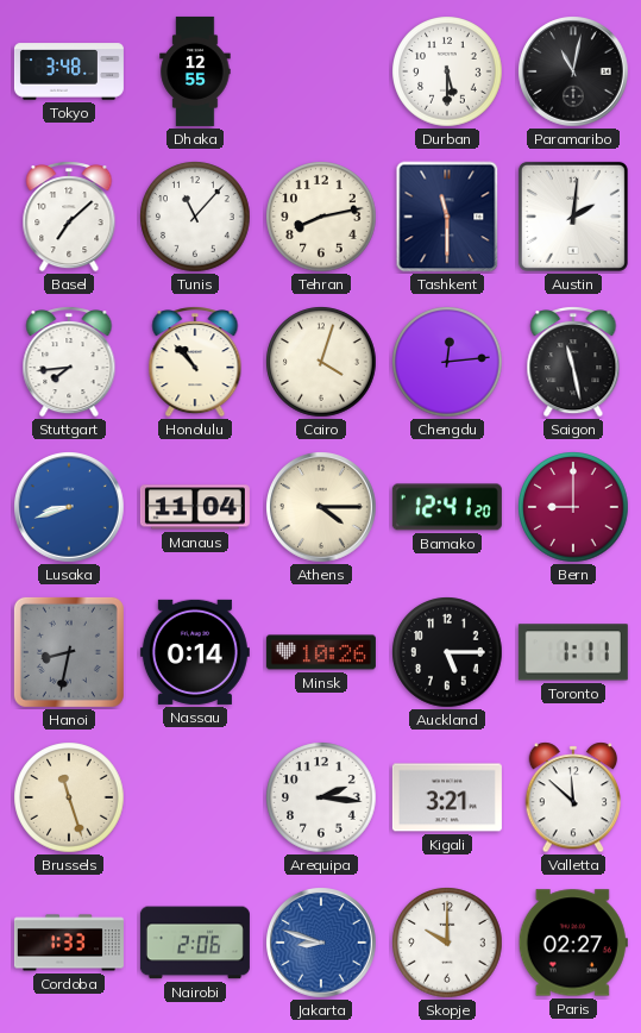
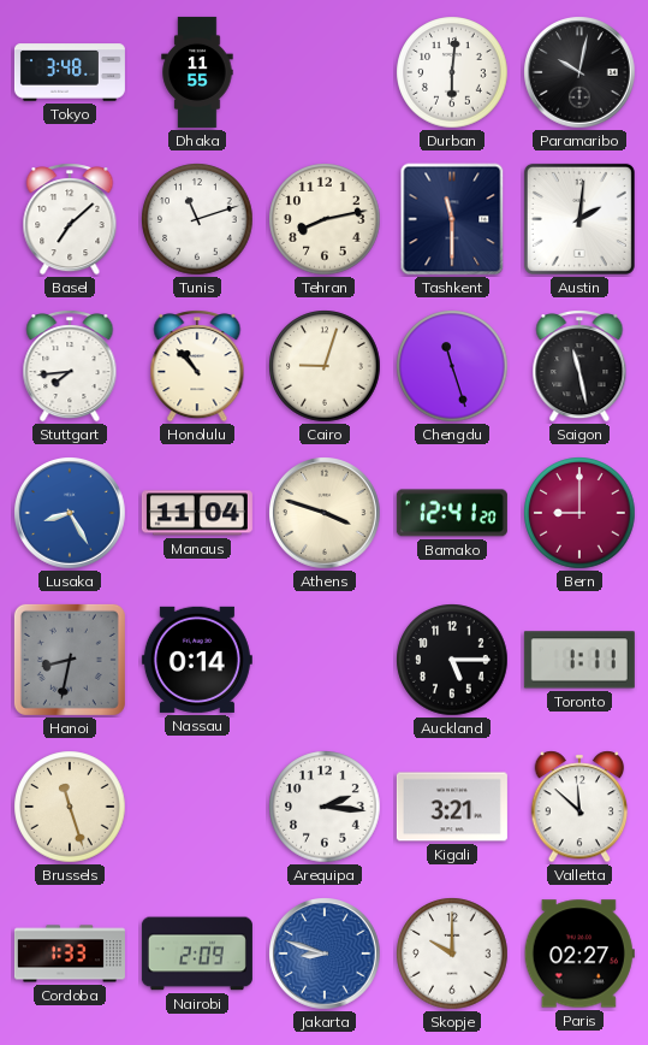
Dhaka: 12:55 -> 11:55
Durban: 5:30 -> 6:01
Paramaribo: 11:02 -> 10:02
Tunis: 11:07 -> 11:12
Cairo: 4:03 -> 9:03
Chengdu: 12:14 -> 11:27
Lusaka: 8:42 -> 8:25
Athens: 4:15 -> 3:48
Minsk: 10:26 -> none
Nairobi: 2:06 -> 2:09
